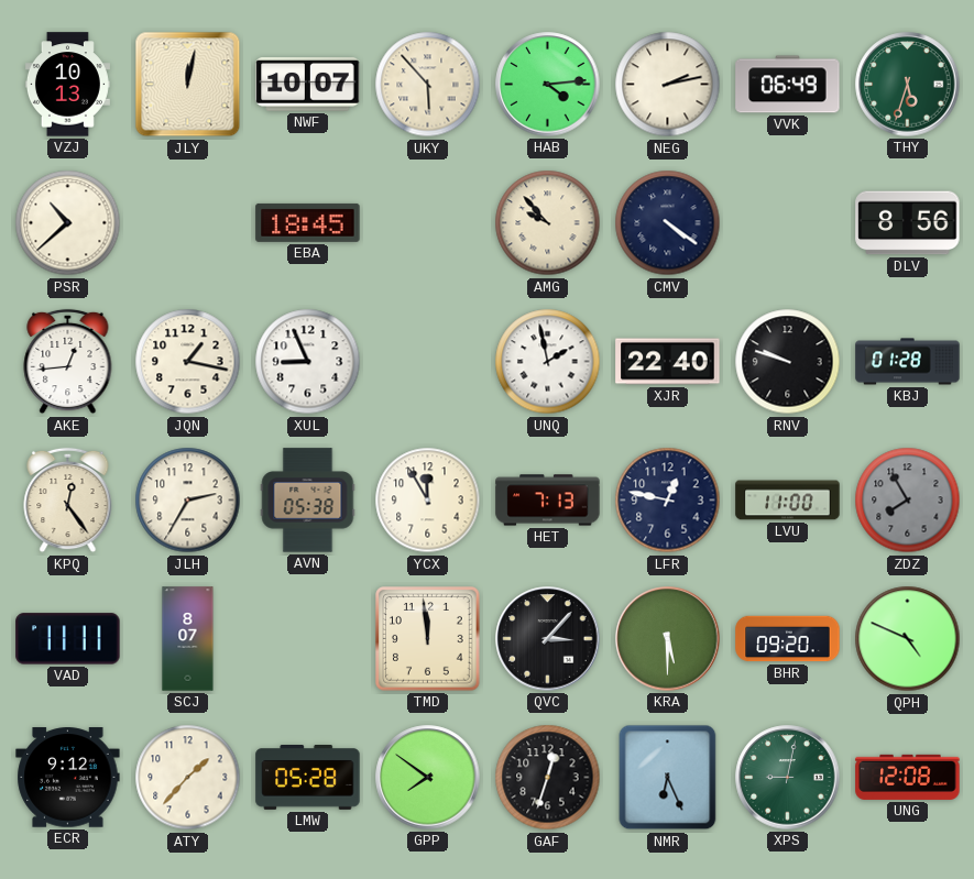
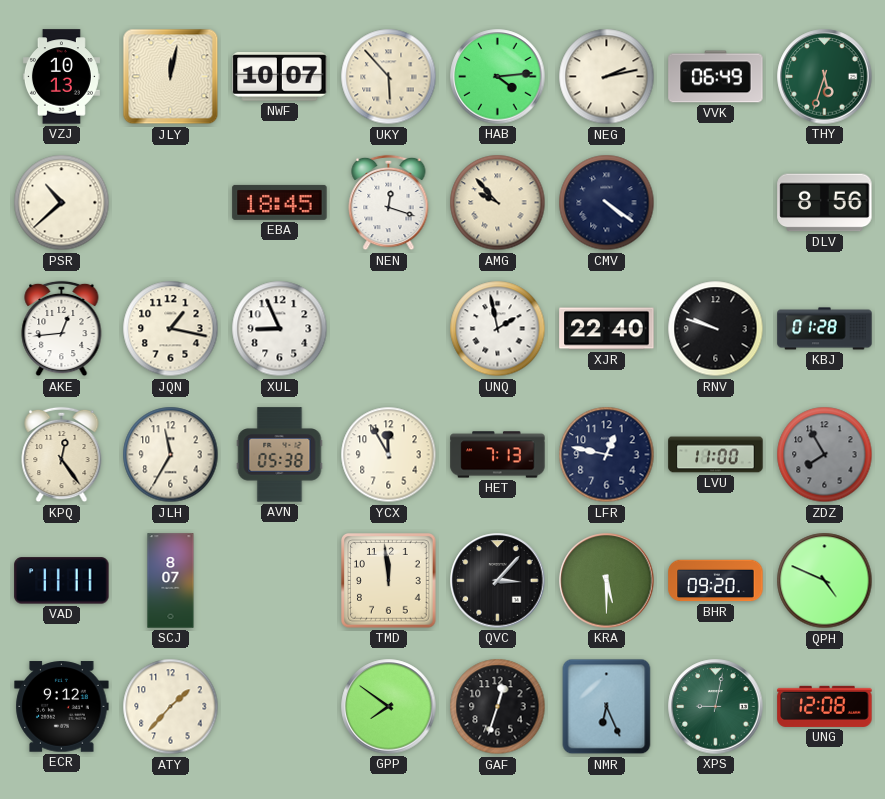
NEN: none -> 12:18
JLH: 2:35 -> 11:35
LMW: 05:28 -> none
